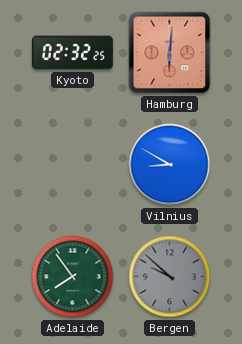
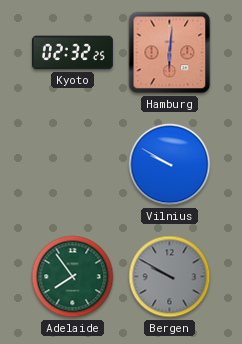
Vilnius: 8:50 -> 9:50
Bergen: 9:52 -> 9:50
